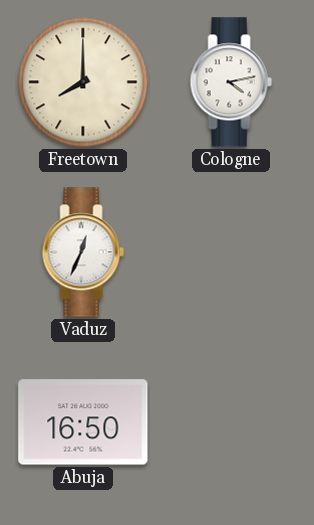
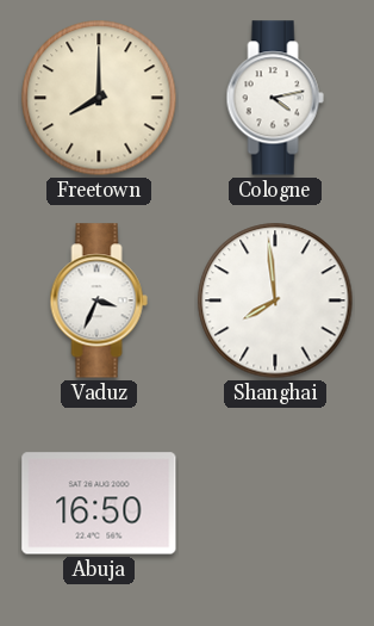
Vaduz: 12:34 -> 3:34
Shanghai: none -> 7:59
